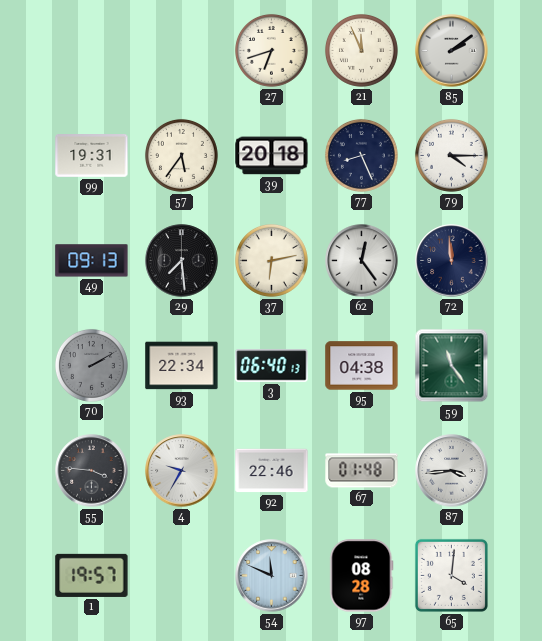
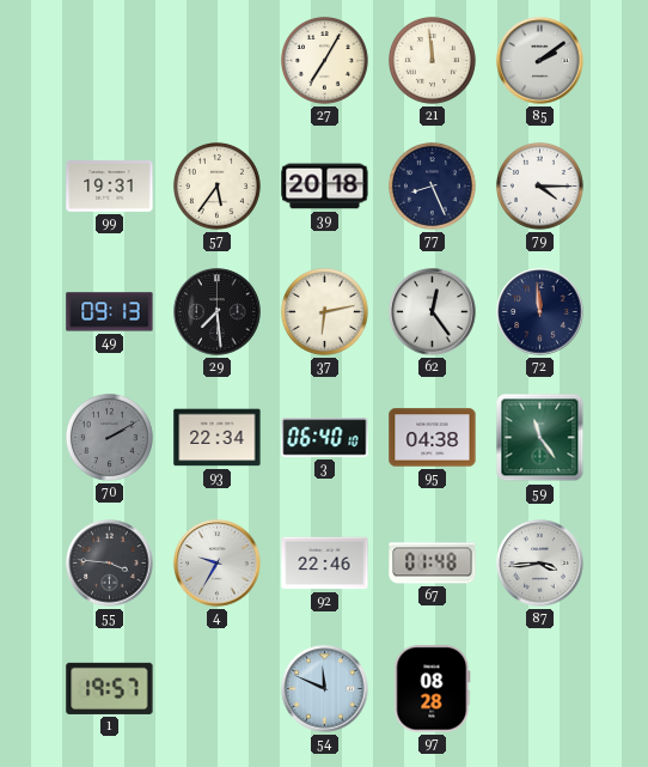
27: 6:42 -> 7:05
21: 11:56 -> 11:59
3: 06:40:13 -> 06:40:10
65: 4:01 -> none
